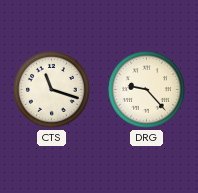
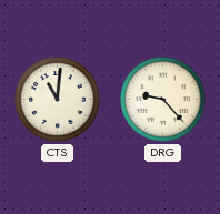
CTS: 11:18 -> 11:01
